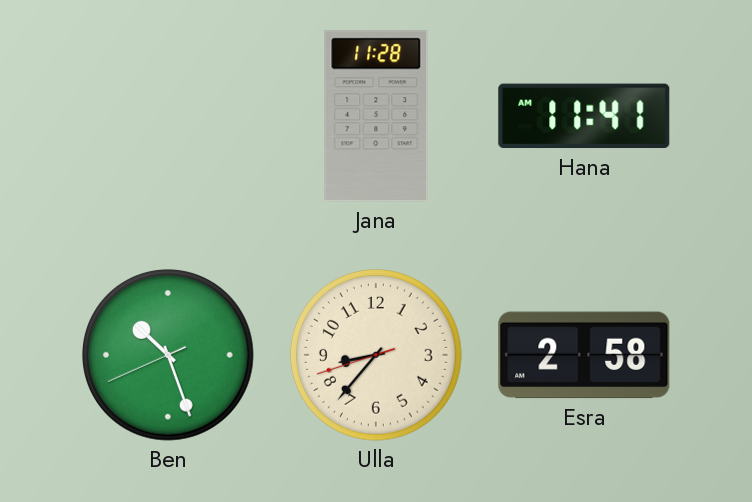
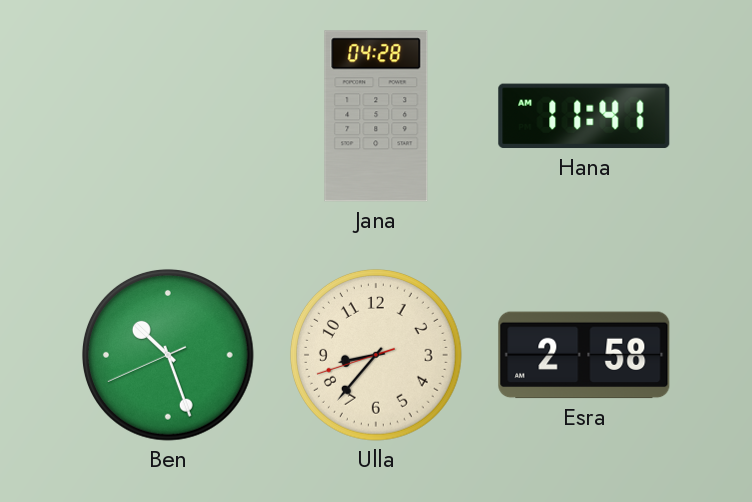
Jana: 11:28 -> 04:28
